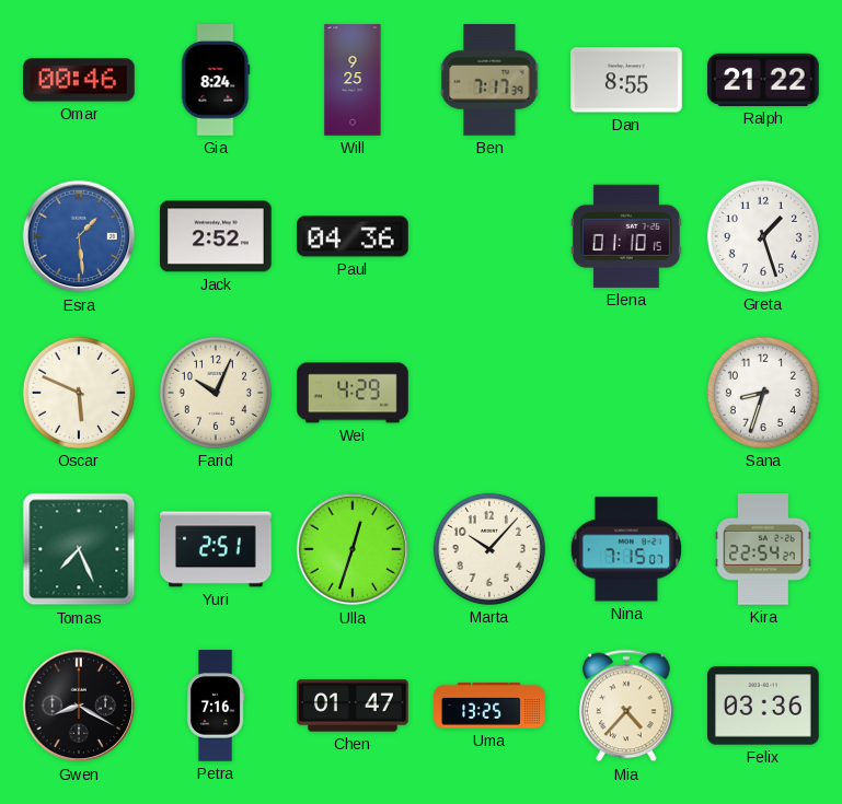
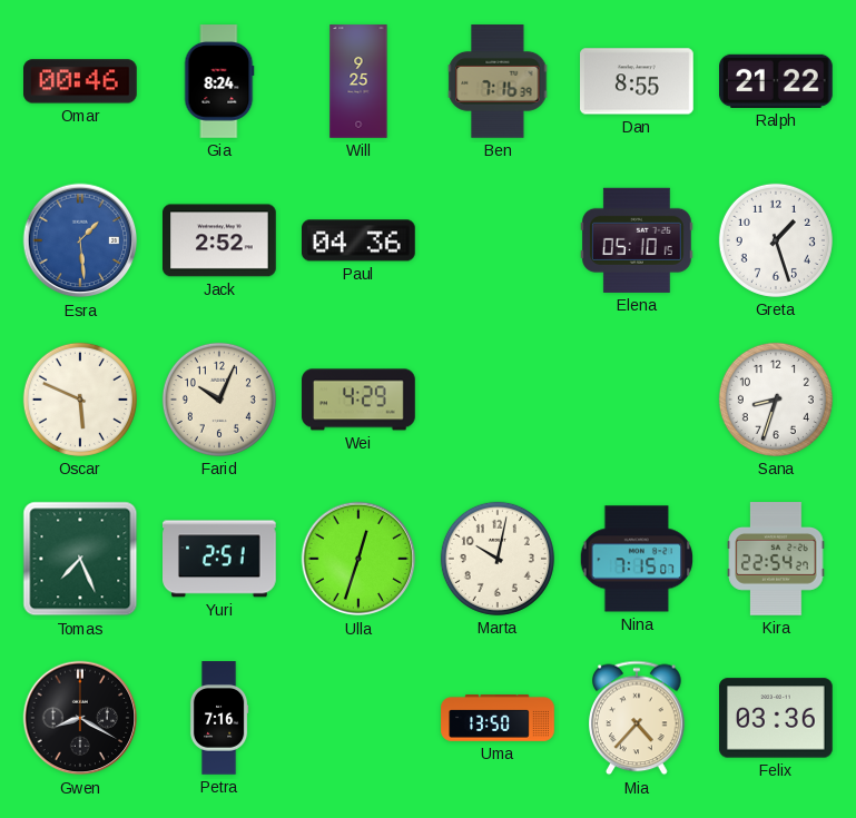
Ben: 7:17 -> 7:16
Elena: 01:10 -> 05:10
Marta: 10:07 -> 10:02
Chen: 01:47 -> none
Uma: 13:25 -> 13:50
